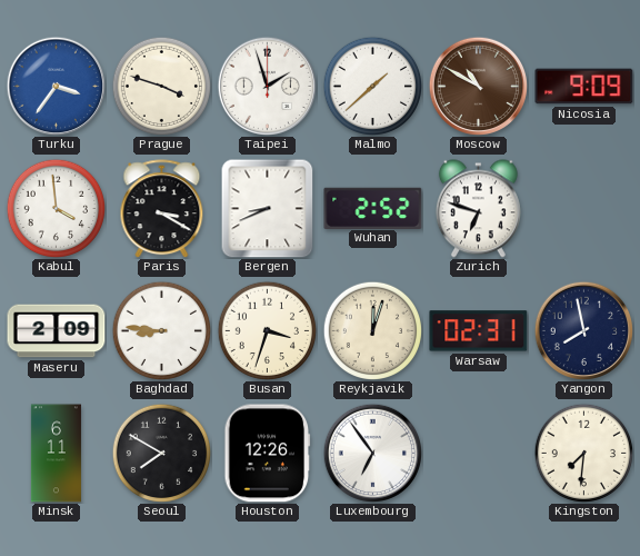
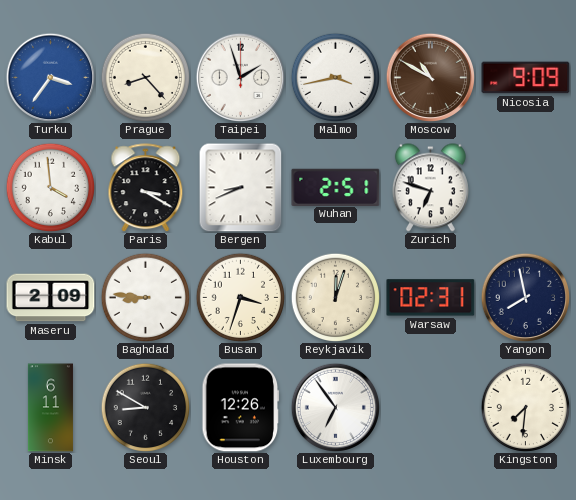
Prague: 3:48 -> 8:23
Malmo: 1:38 -> 3:43
Wuhan: 2:52 -> 2:51
Seoul: 7:50 -> 8:50
